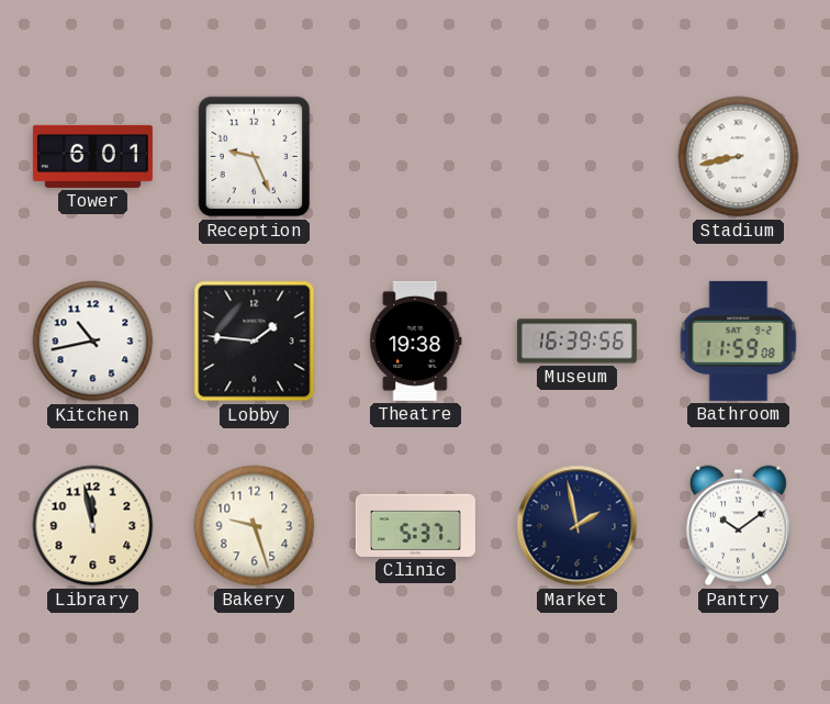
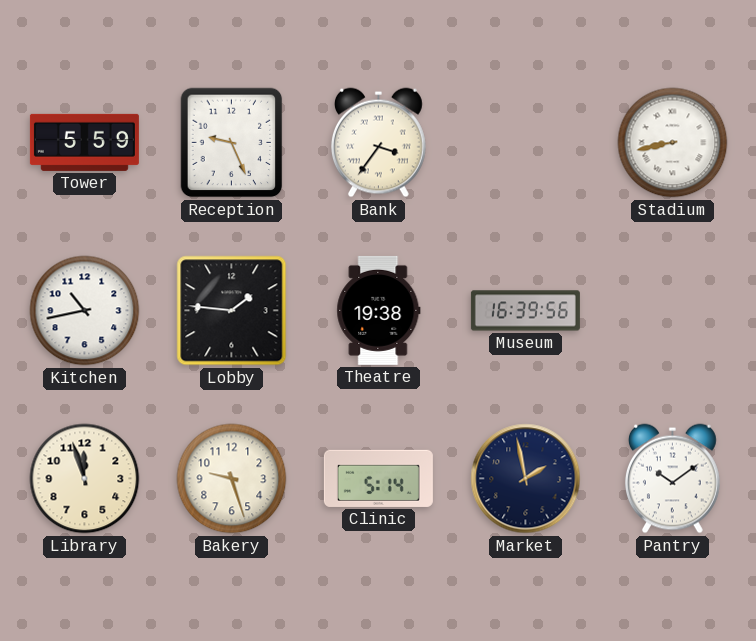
Tower: 6:01 -> 5:59
Bank: none -> 3:36
Bathroom: 11:59 -> none
Library: 11:58 -> 11:57
Clinic: 5:37 -> 5:14
